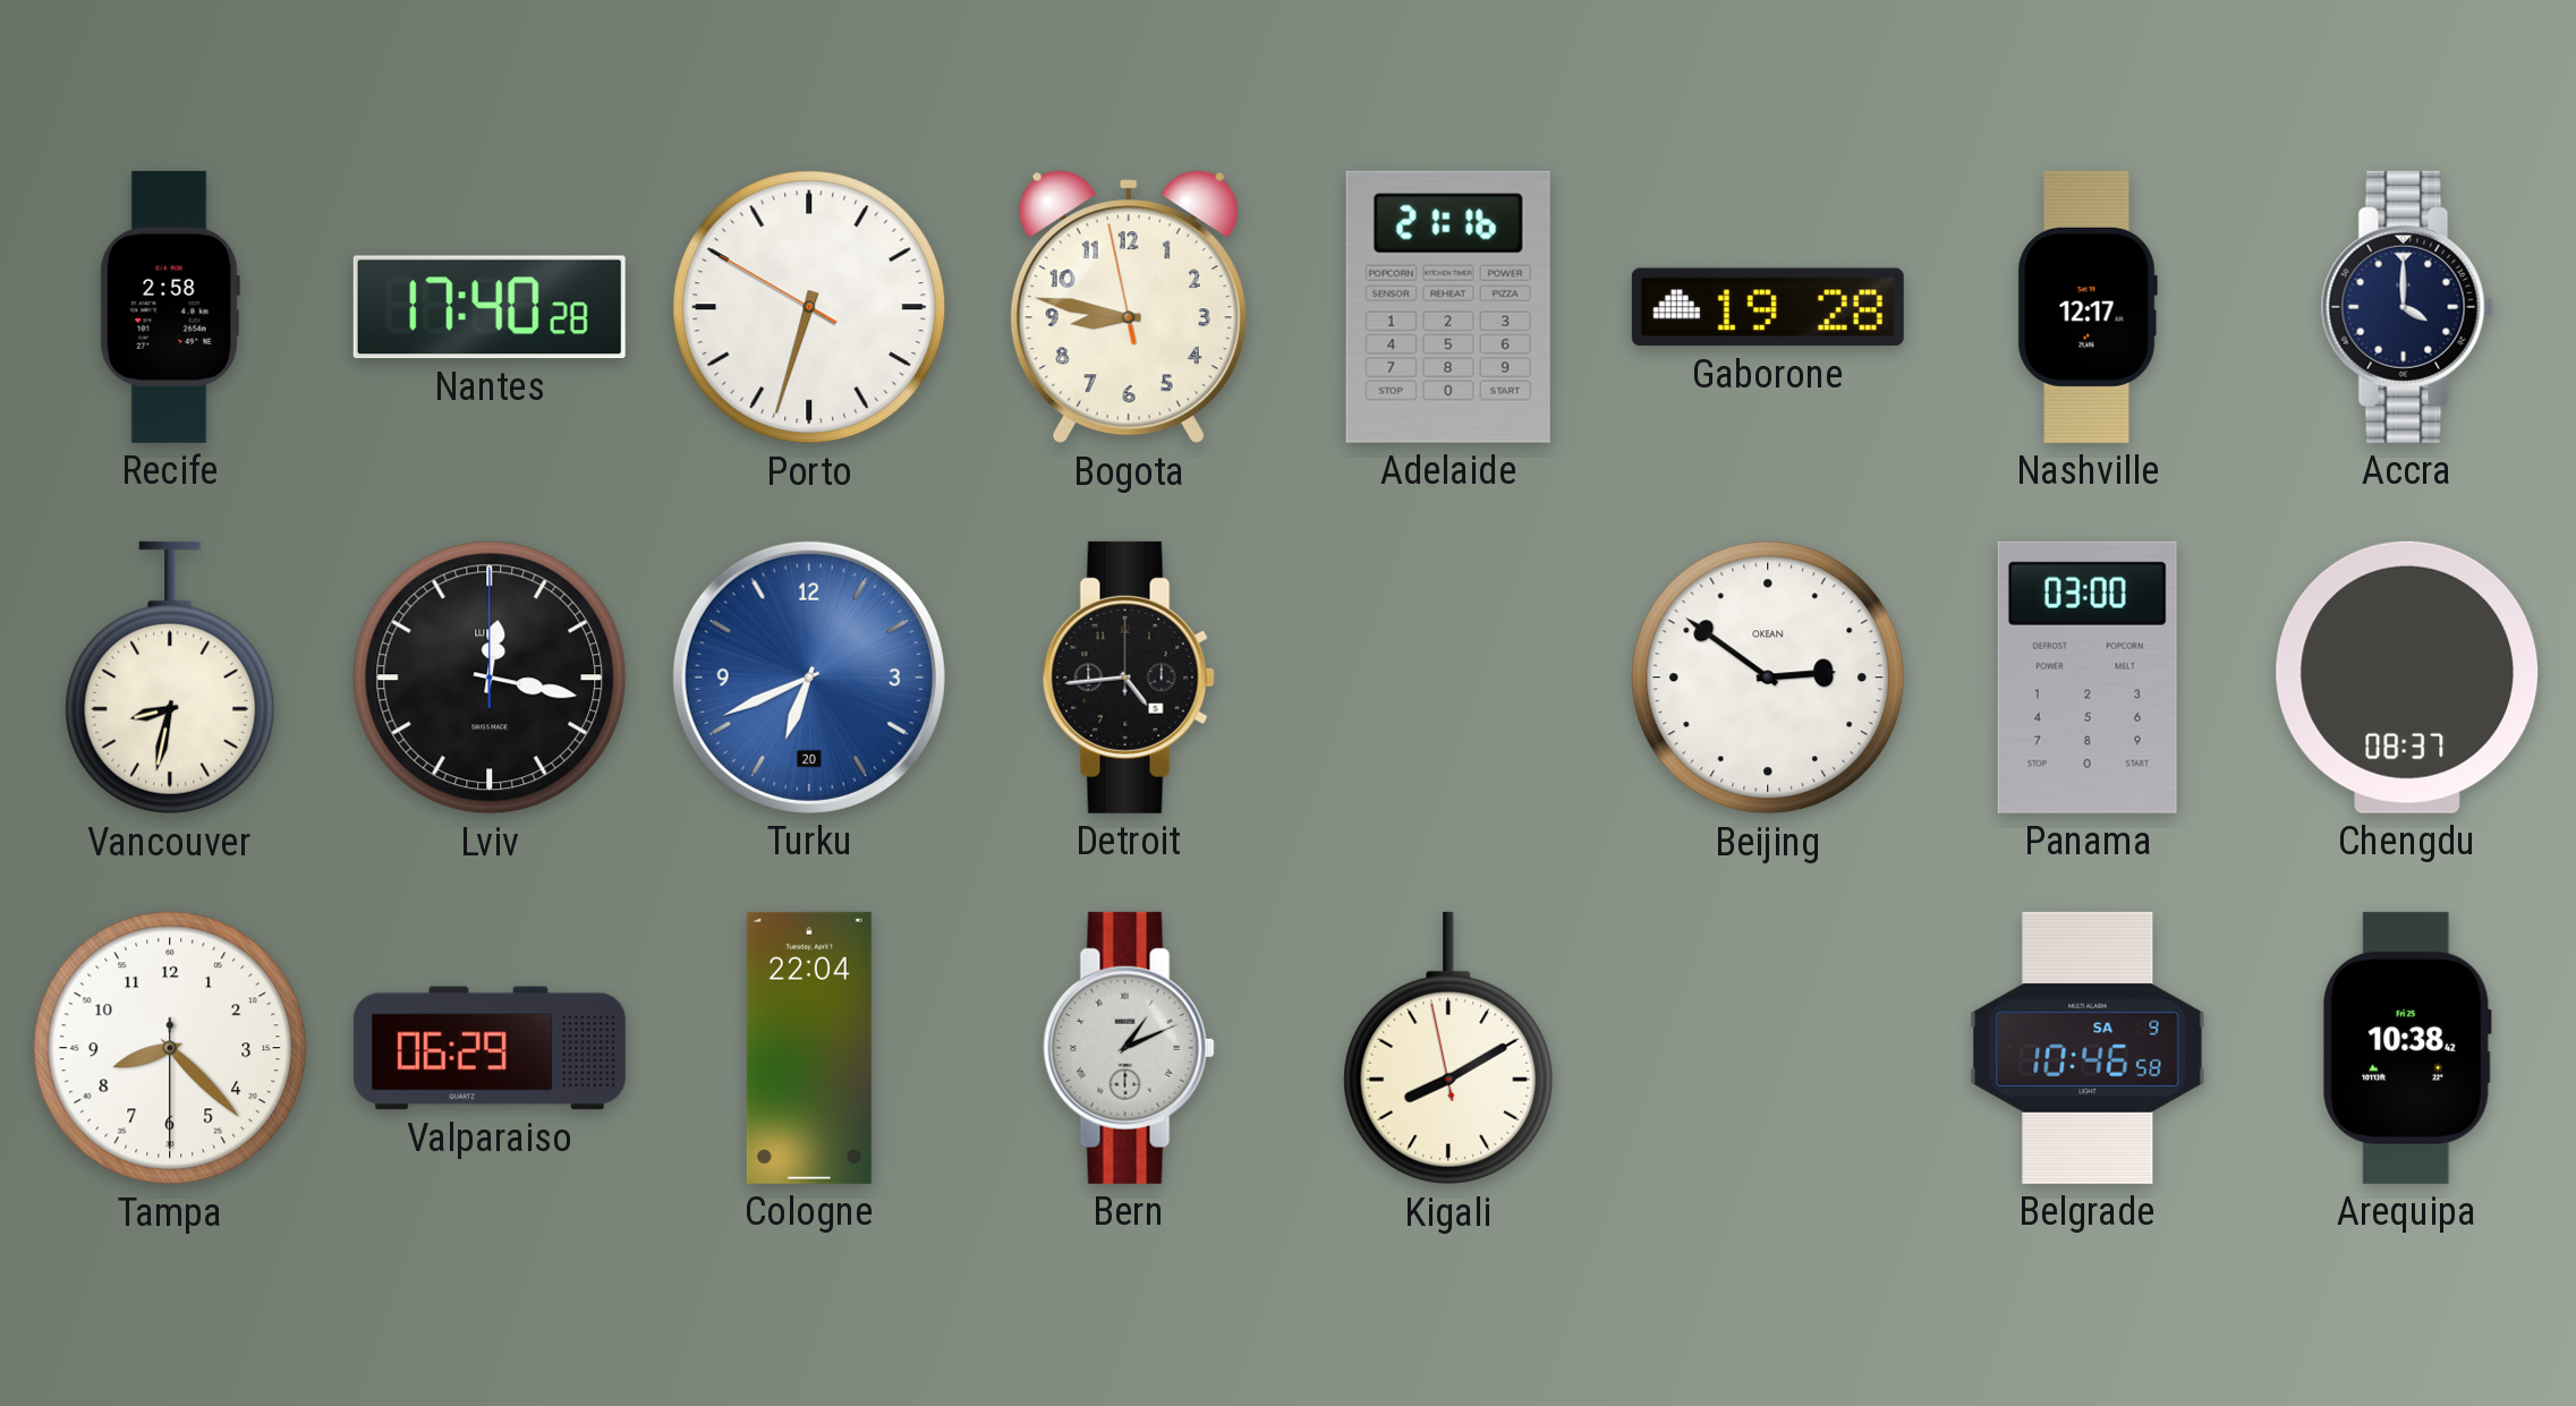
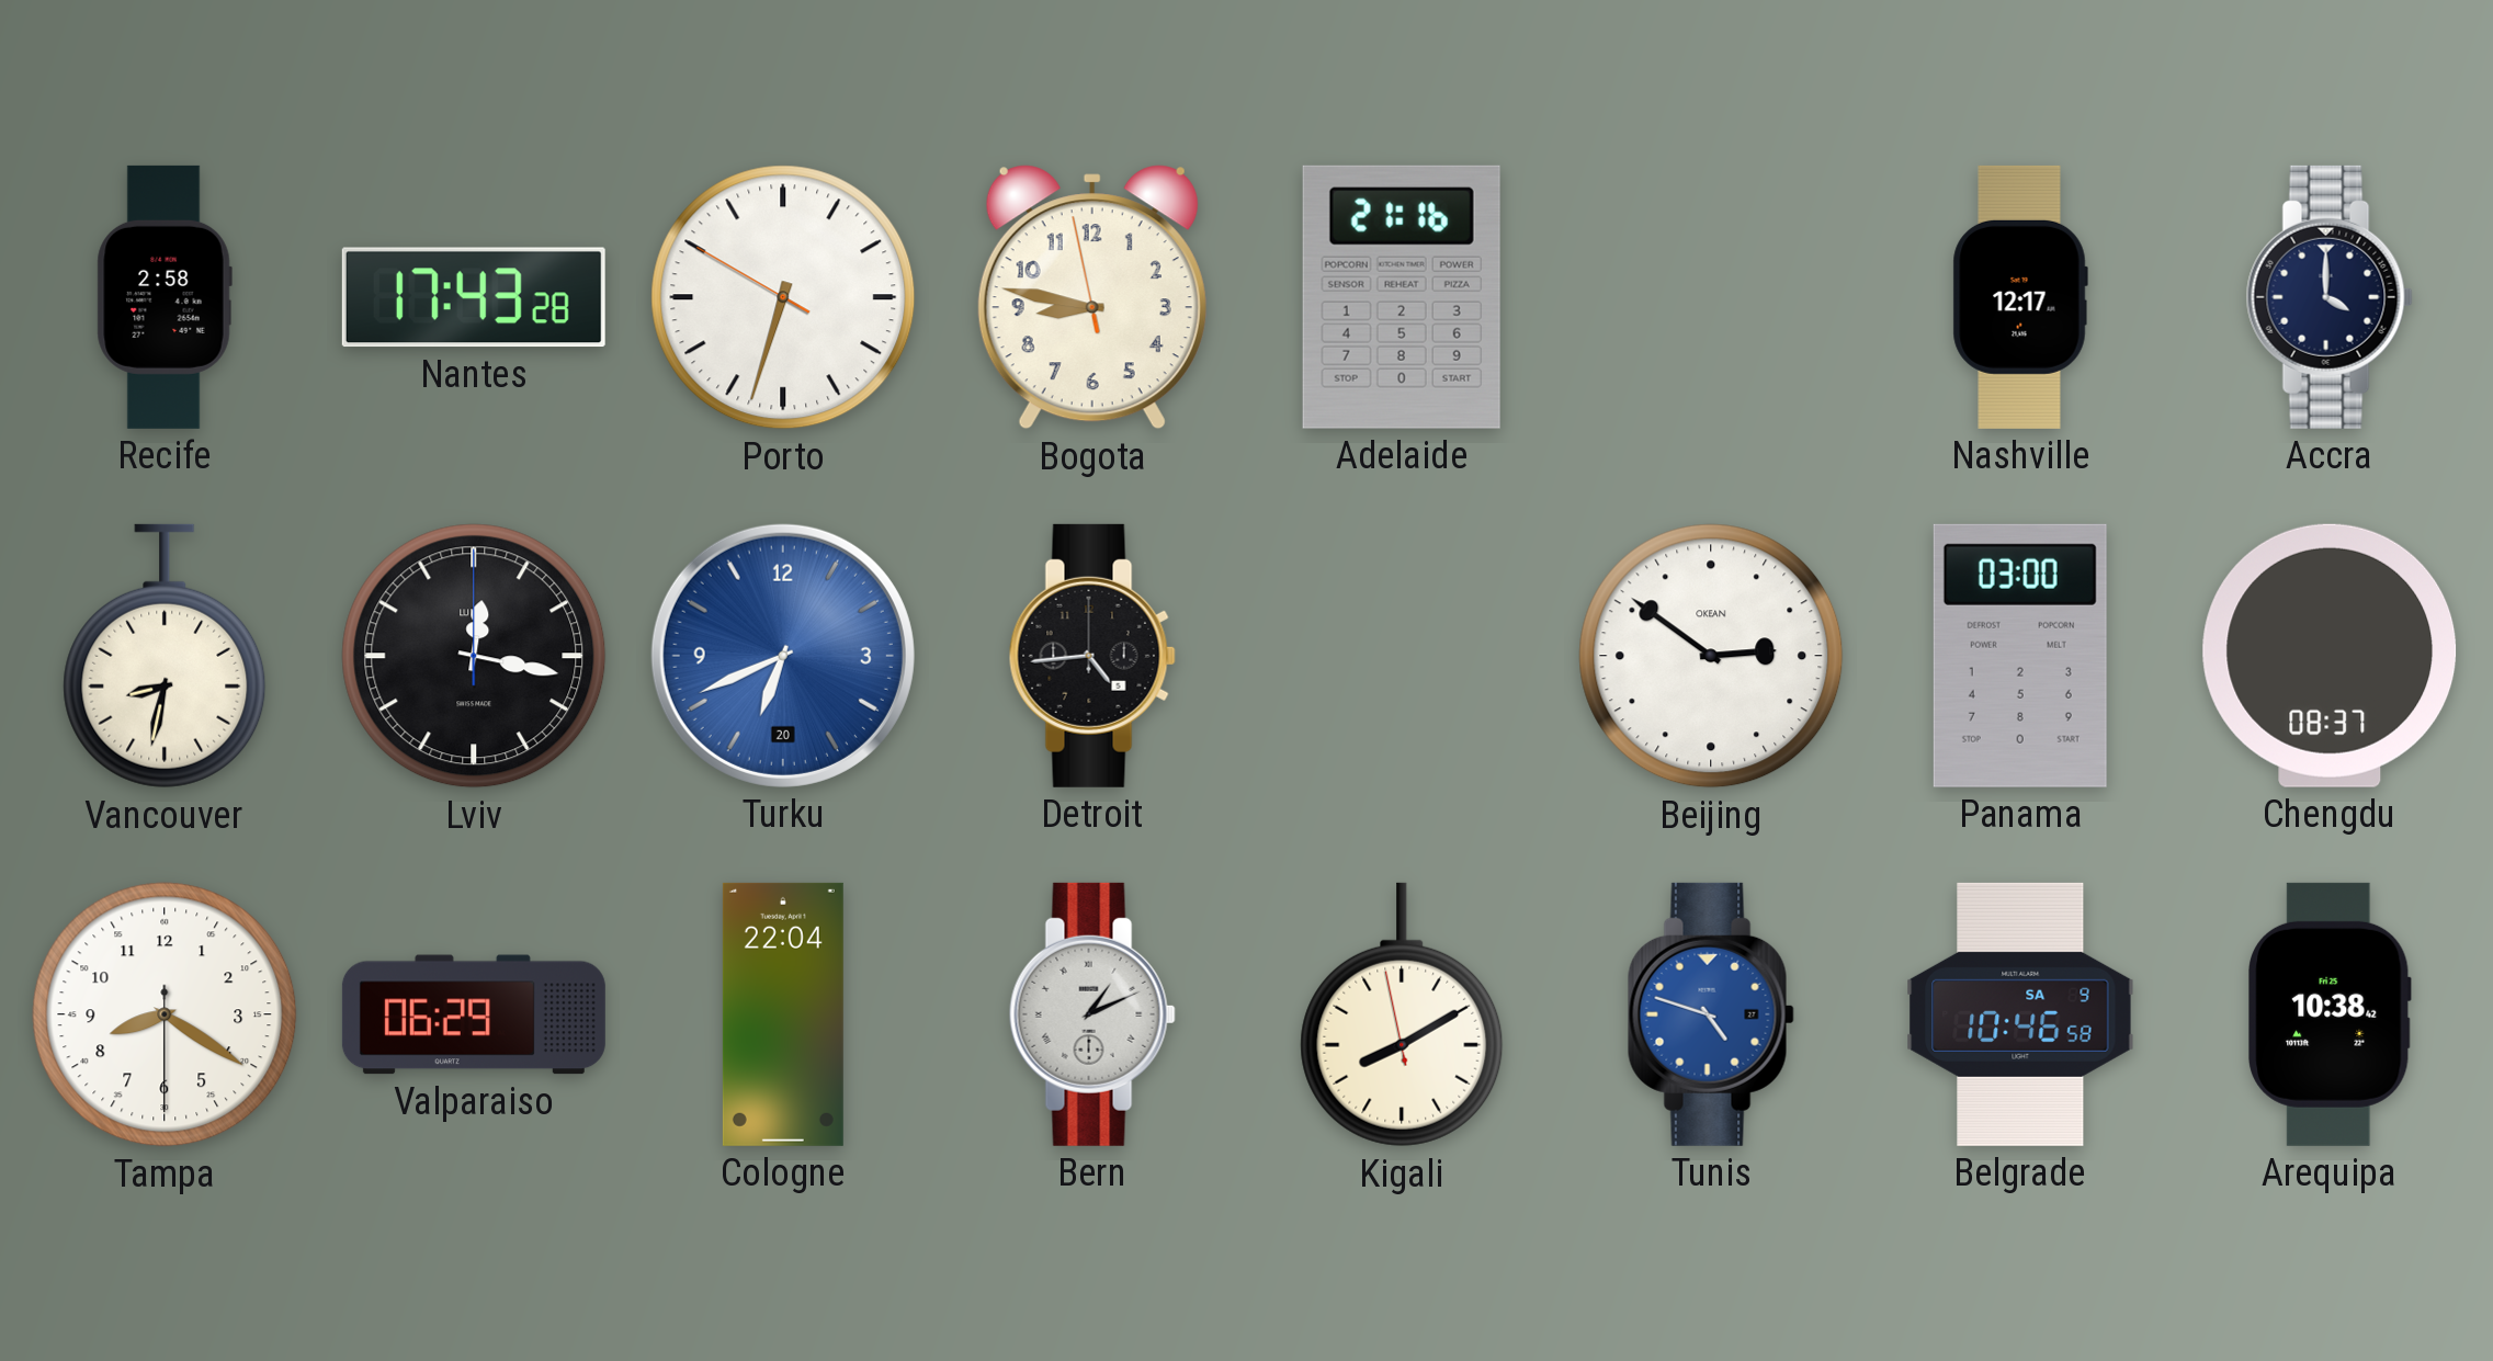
Nantes: 17:40 -> 17:43
Gaborone: 19:28 -> none
Tampa: 8:22 -> 8:20
Tunis: none -> 4:48
